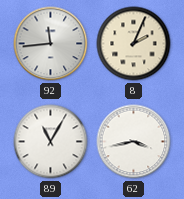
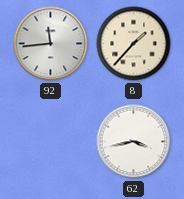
8: 2:04 -> 1:37
89: 11:05 -> none
